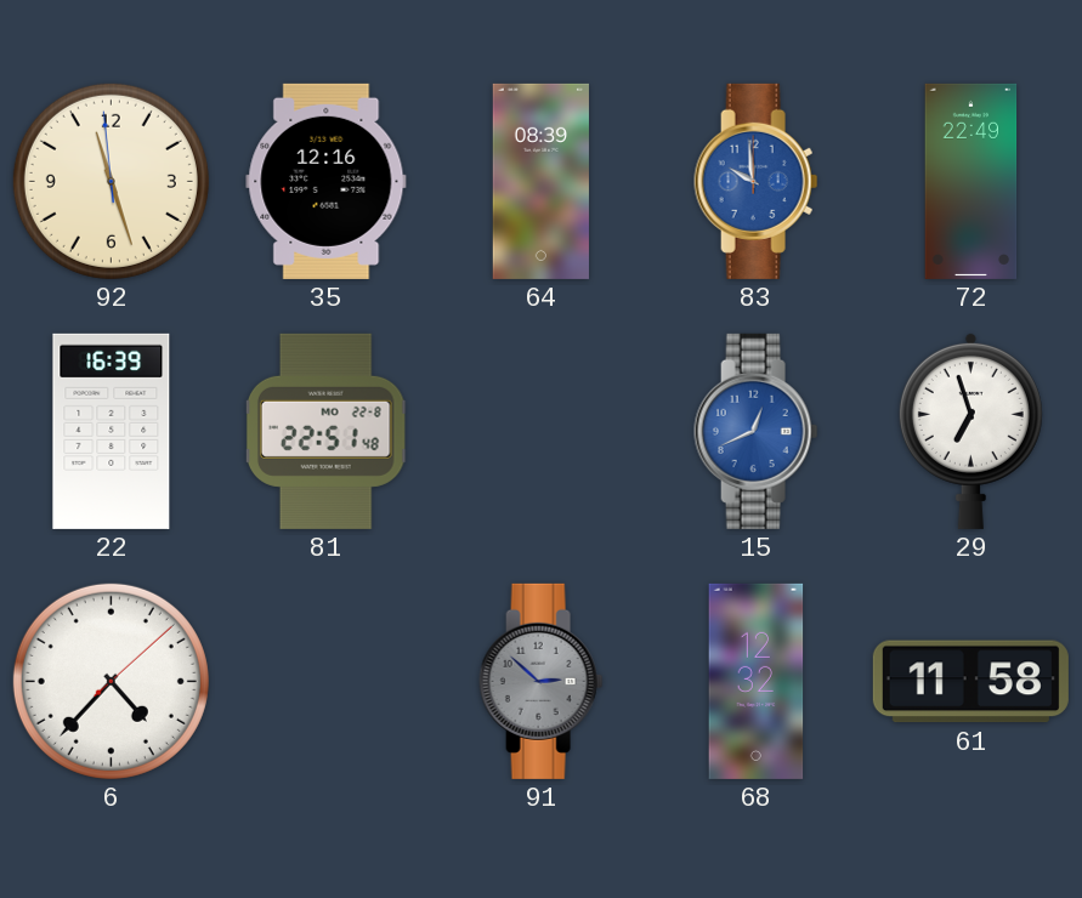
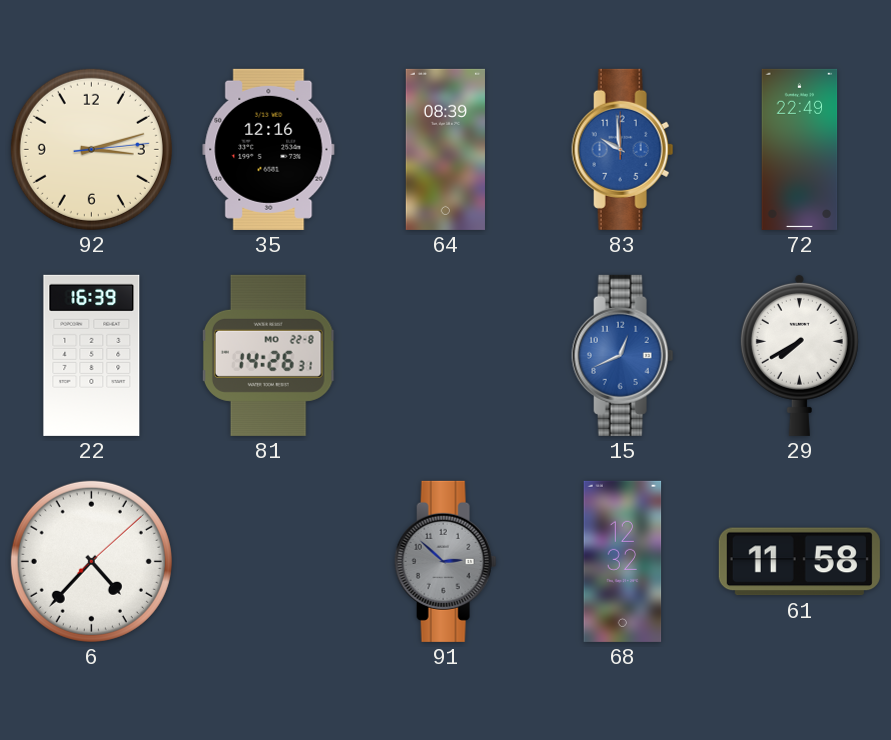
92: 11:26 -> 3:12
81: 22:51 -> 14:26
29: 6:57 -> 7:40
